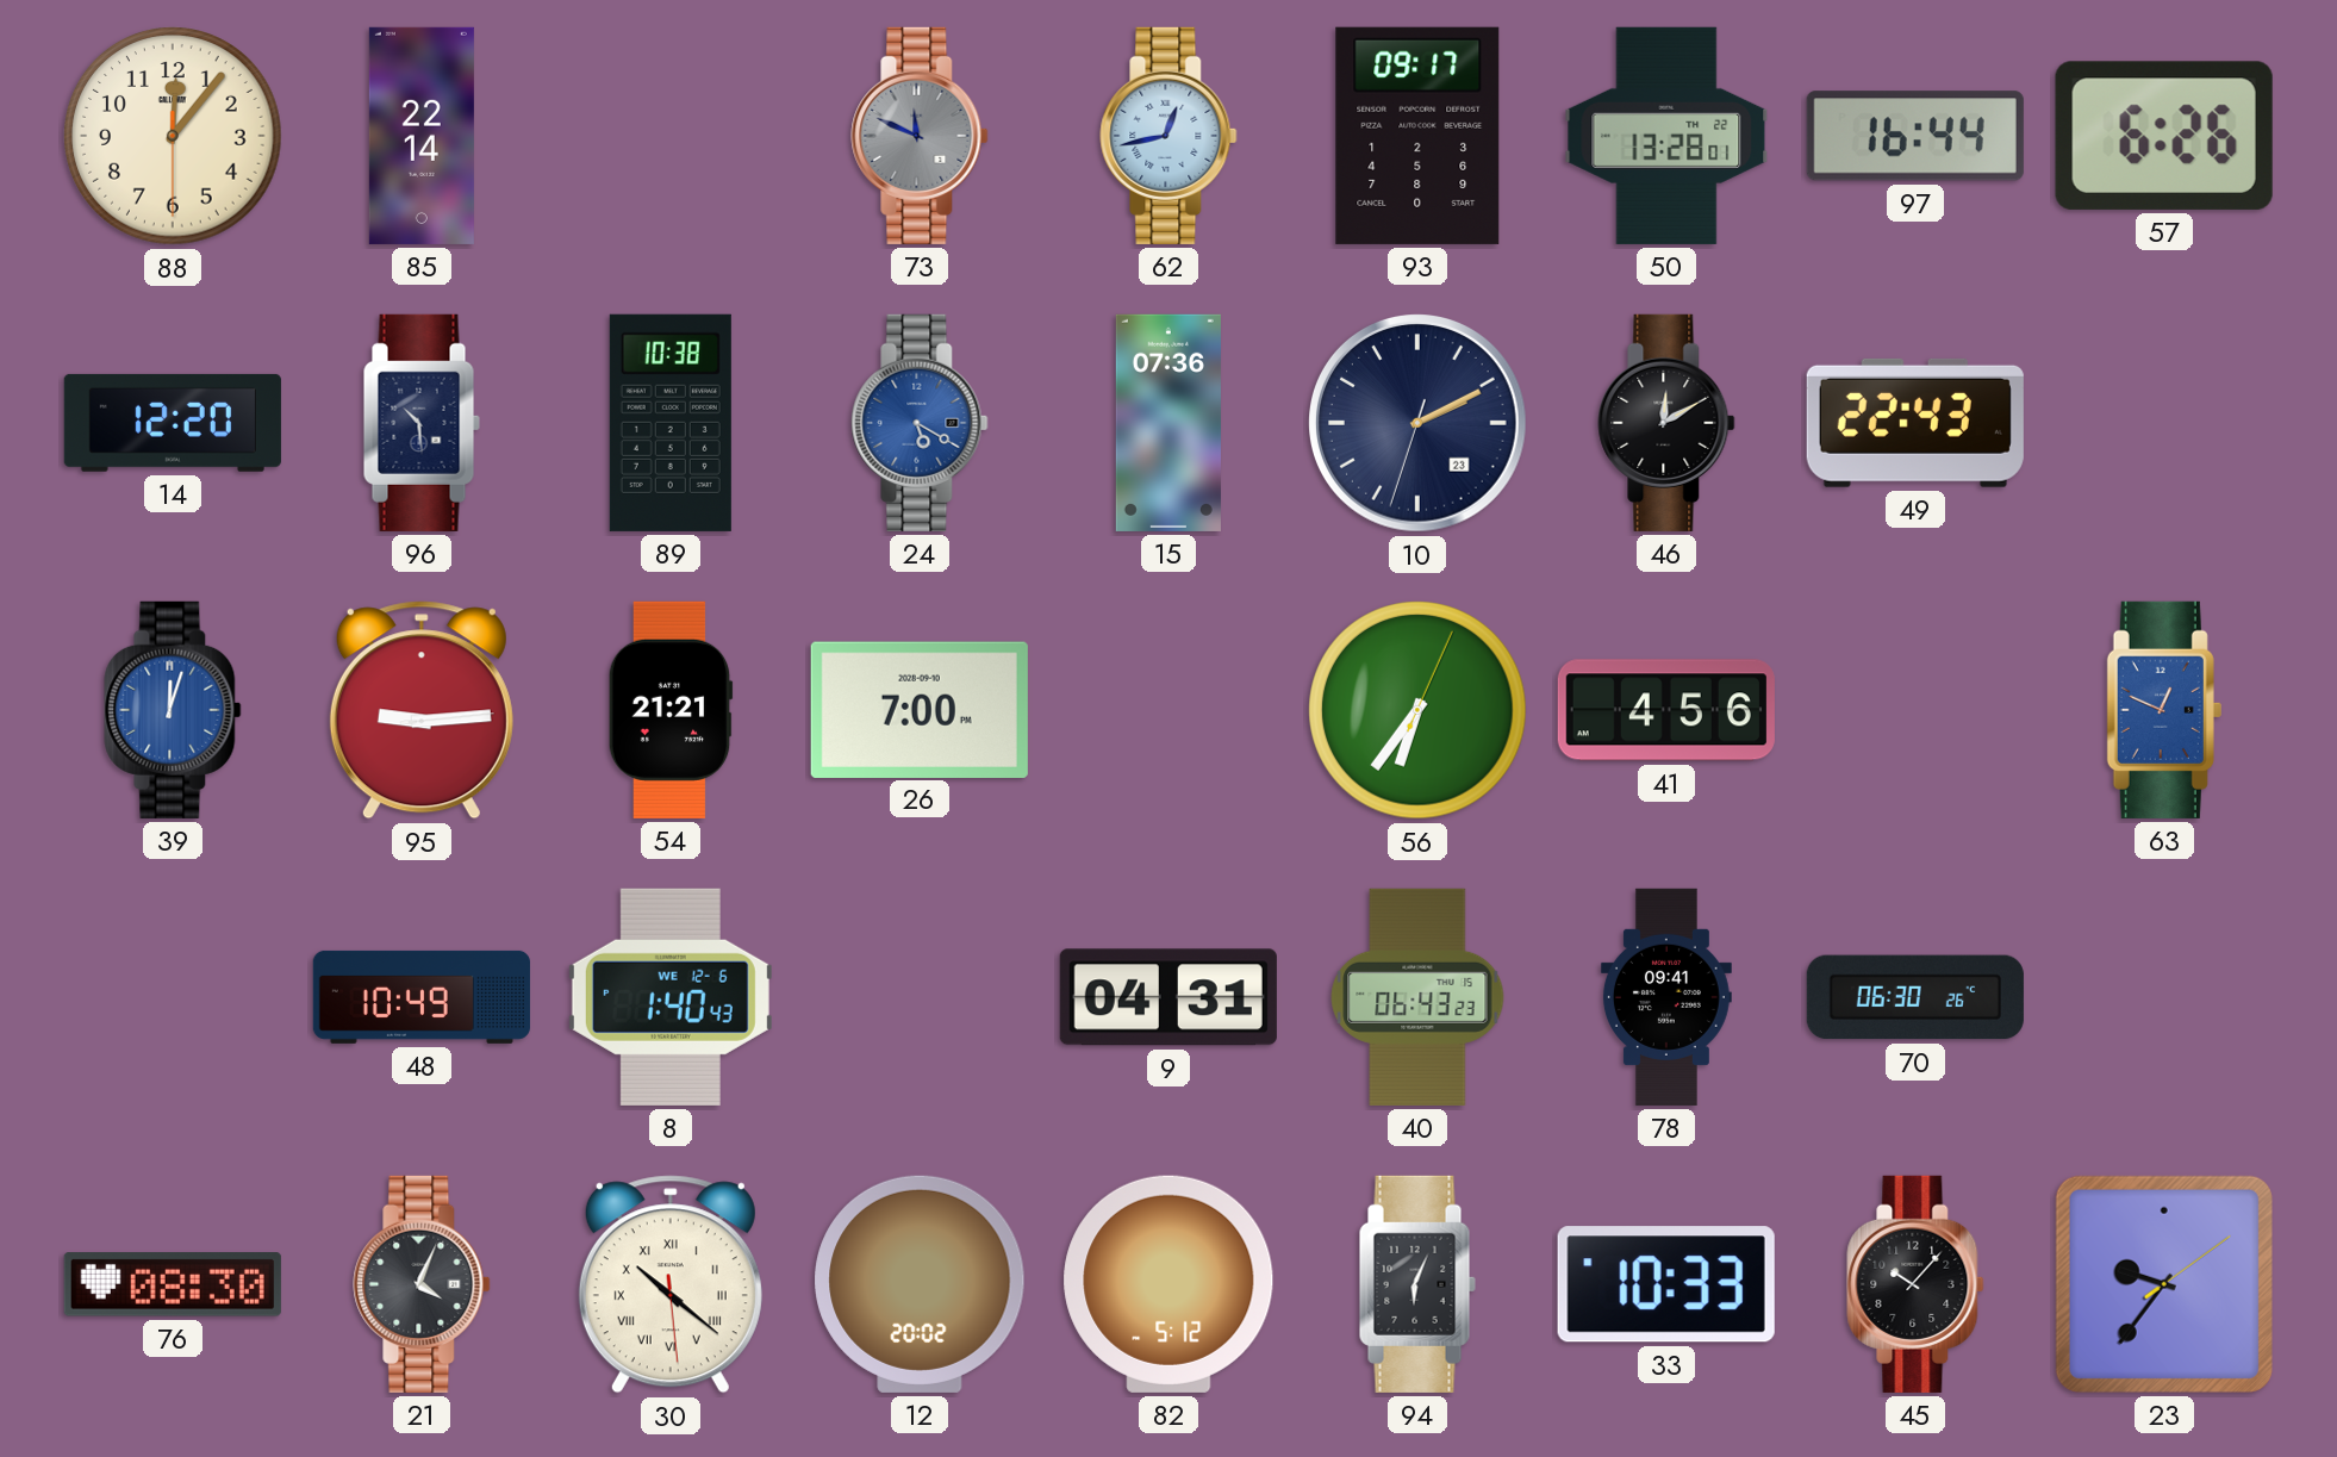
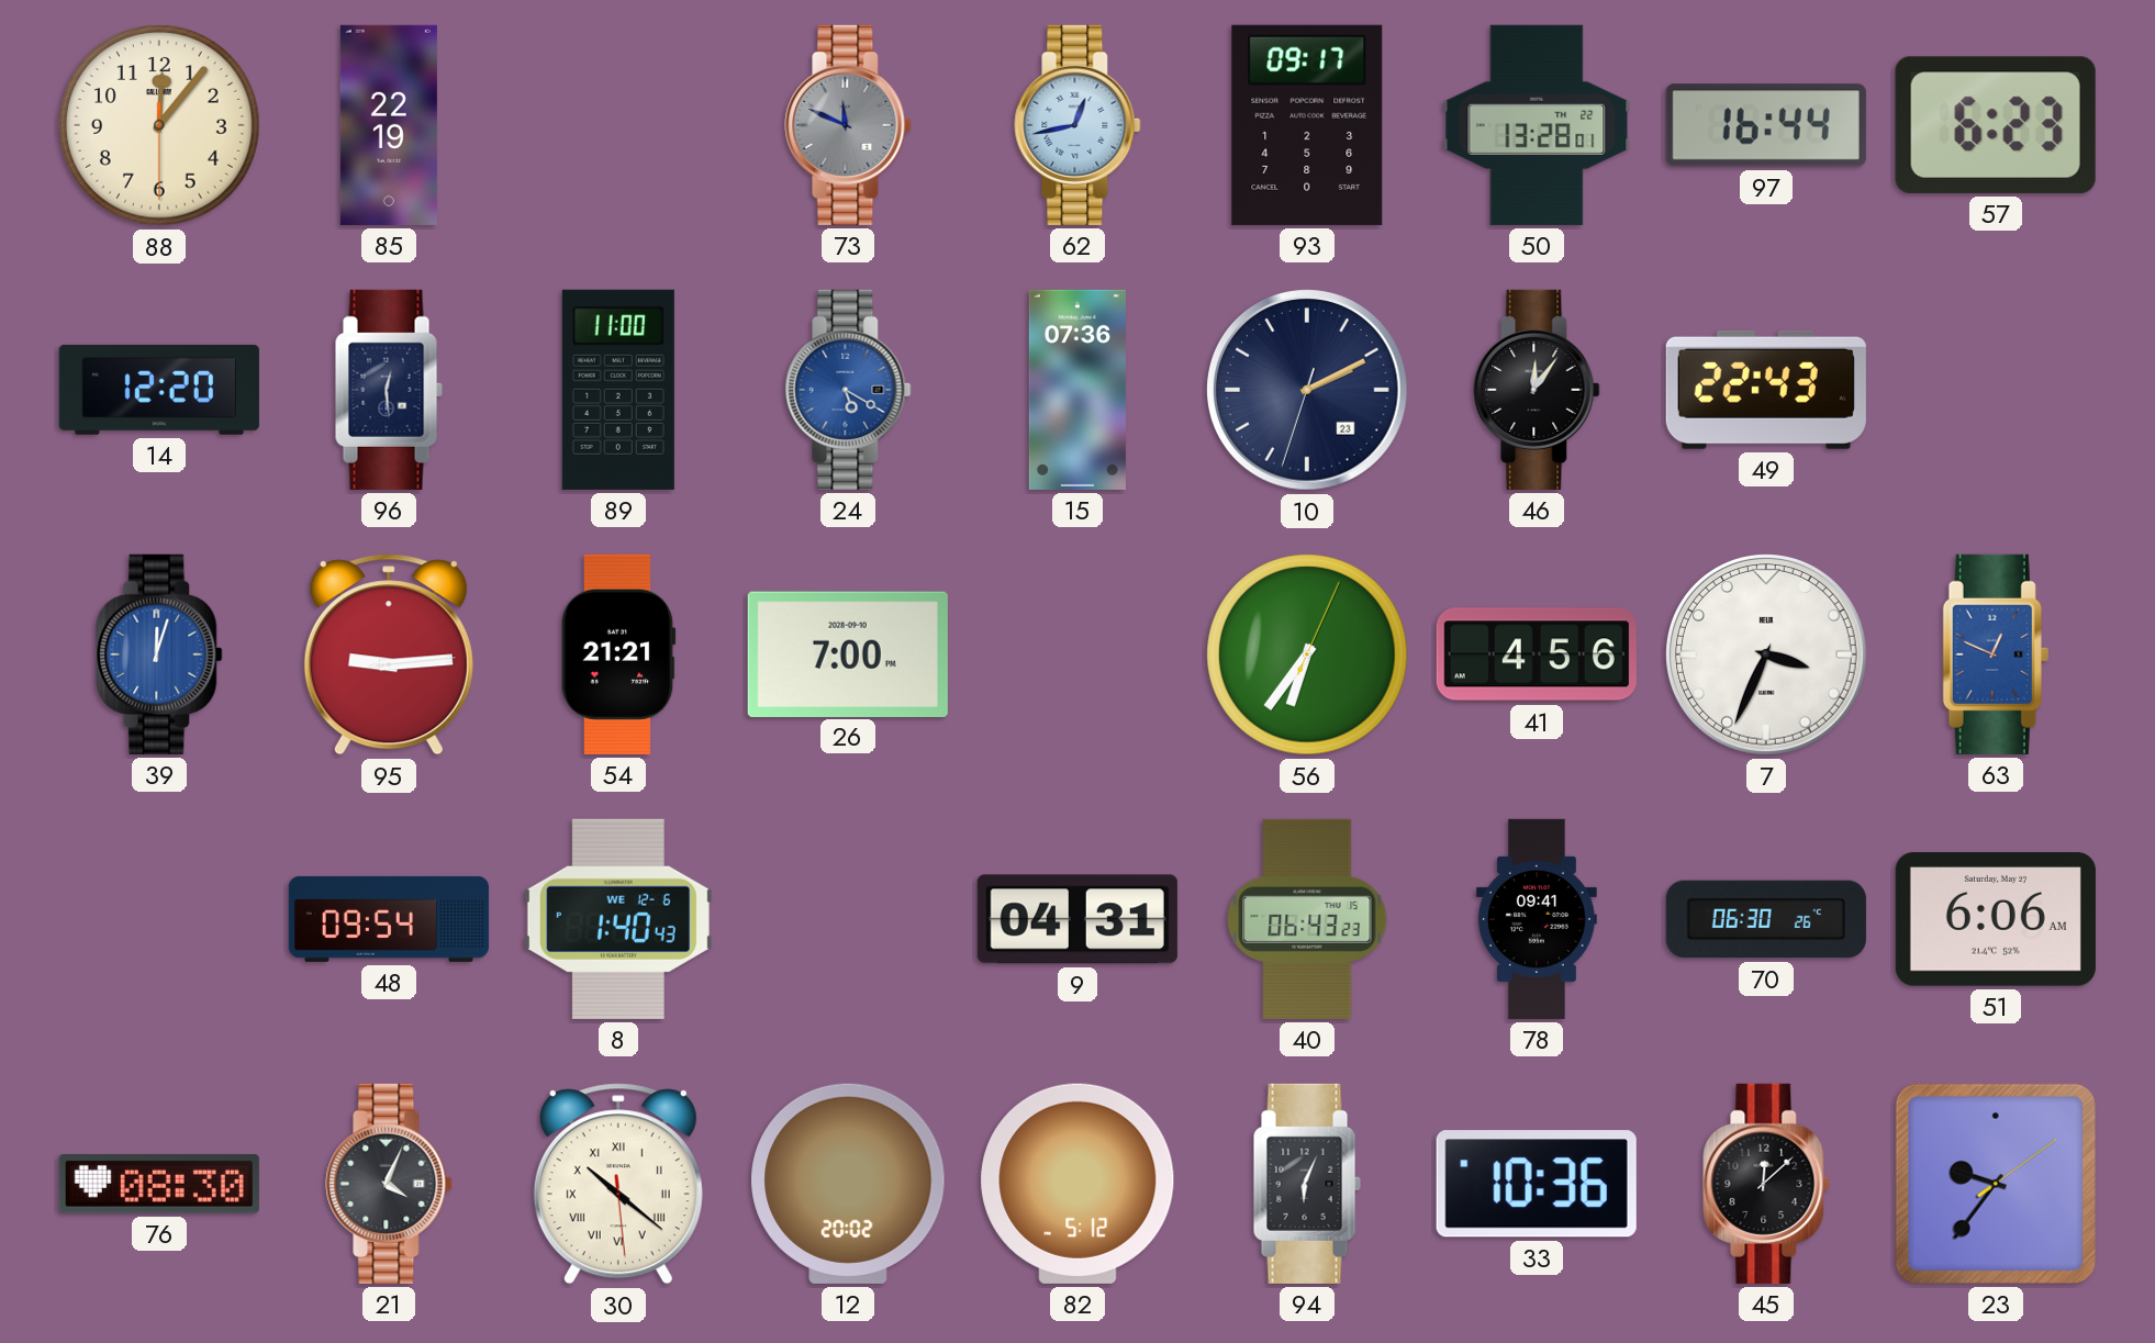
85: 22:14 -> 22:19
57: 6:26 -> 6:23
96: 10:29 -> 12:29
89: 10:38 -> 11:00
46: 12:10 -> 12:06
7: none -> 3:34
48: 10:49 -> 09:54
51: none -> 6:06
33: 10:33 -> 10:36
45: 10:07 -> 12:08
